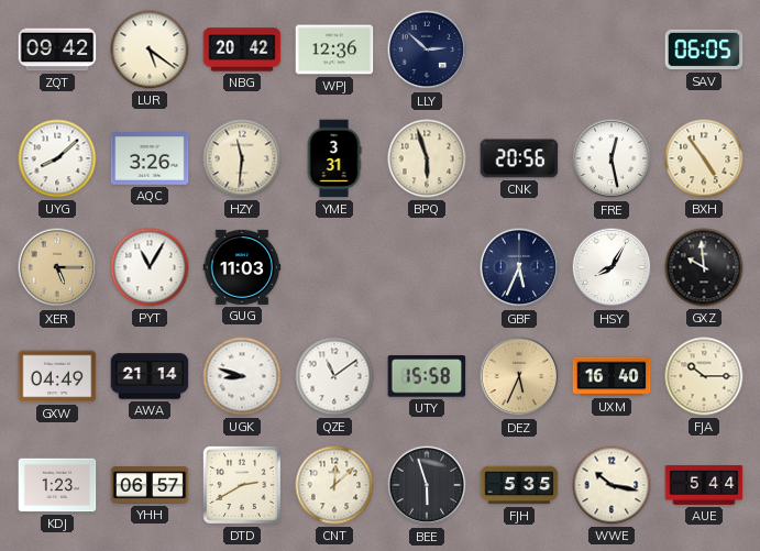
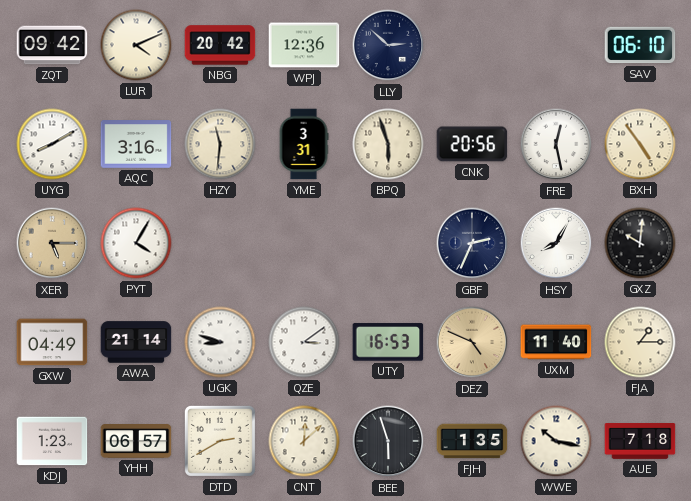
LUR: 5:21 -> 4:11
SAV: 06:05 -> 06:10
UYG: 8:08 -> 8:10
AQC: 3:26 -> 3:16
PYT: 11:05 -> 4:05
GUG: 11:03 -> none
GBF: 5:34 -> 2:34
GXZ: 9:59 -> 10:01
QZE: 11:09 -> 3:09
UTY: 15:58 -> 16:53
DEZ: 5:34 -> 4:49
UXM: 16:40 -> 11:40
FJA: 10:15 -> 1:15
FJH: 5:35 -> 1:35
AUE: 5:44 -> 7:18
